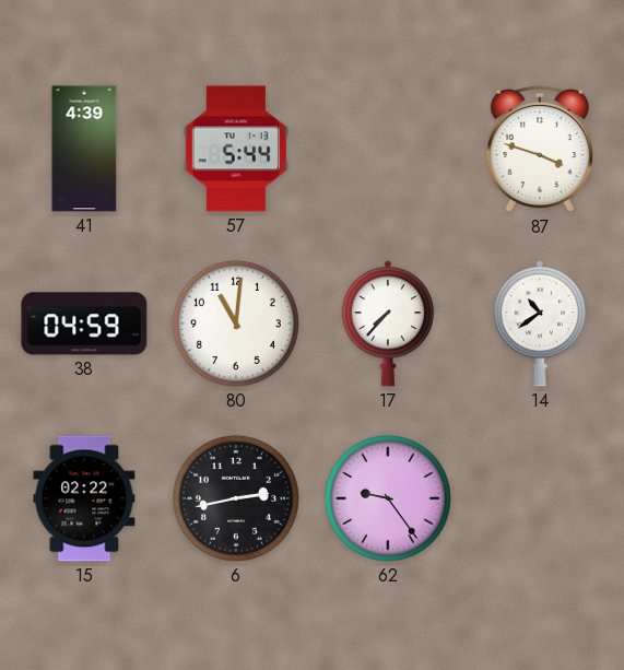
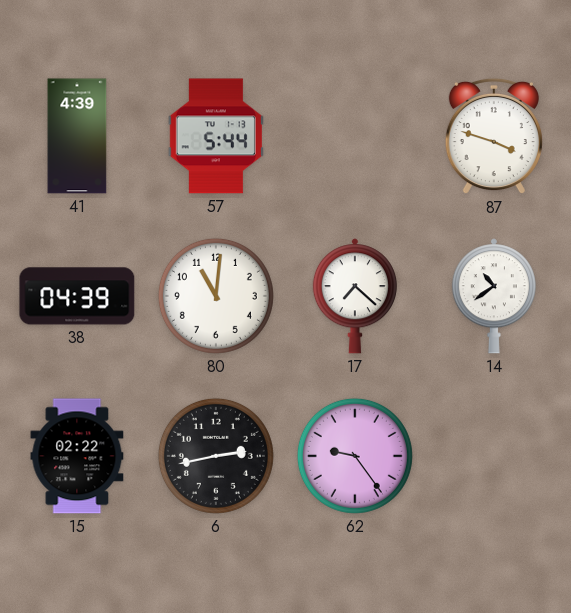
38: 04:59 -> 04:39
17: 7:37 -> 7:22
